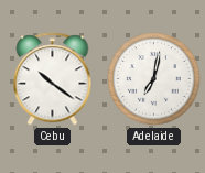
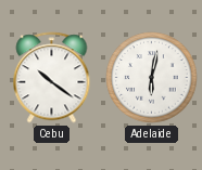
Adelaide: 7:02 -> 6:02
